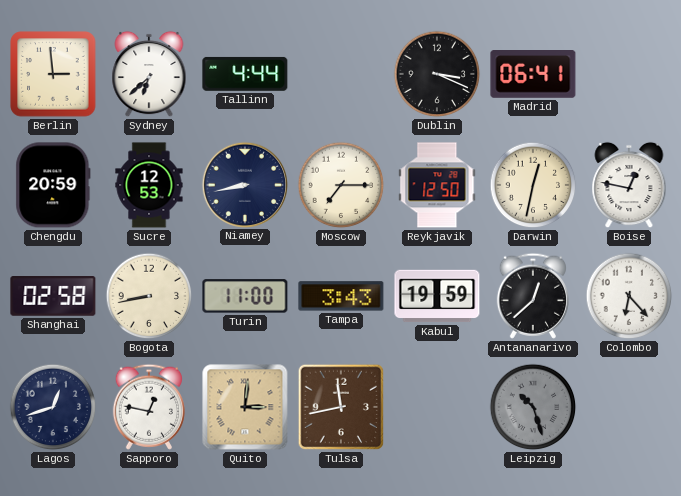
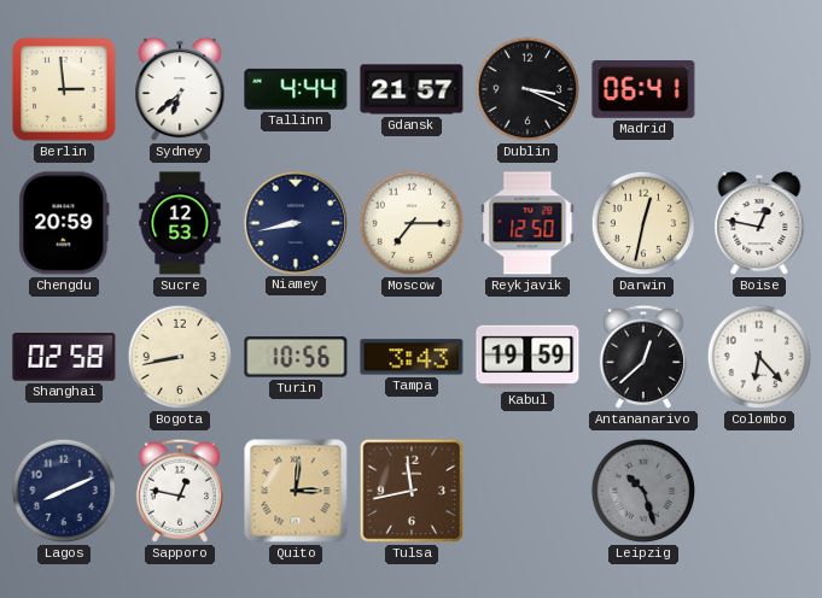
Gdansk: none -> 21:57
Turin: 11:00 -> 10:56
Lagos: 12:42 -> 8:11
